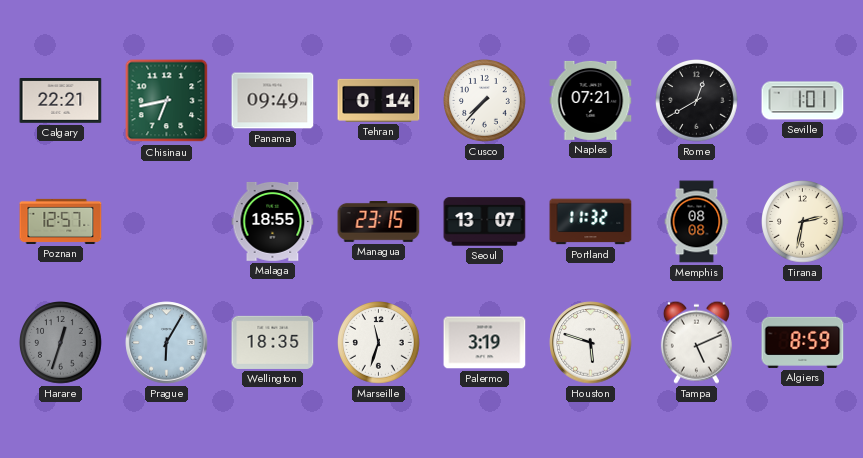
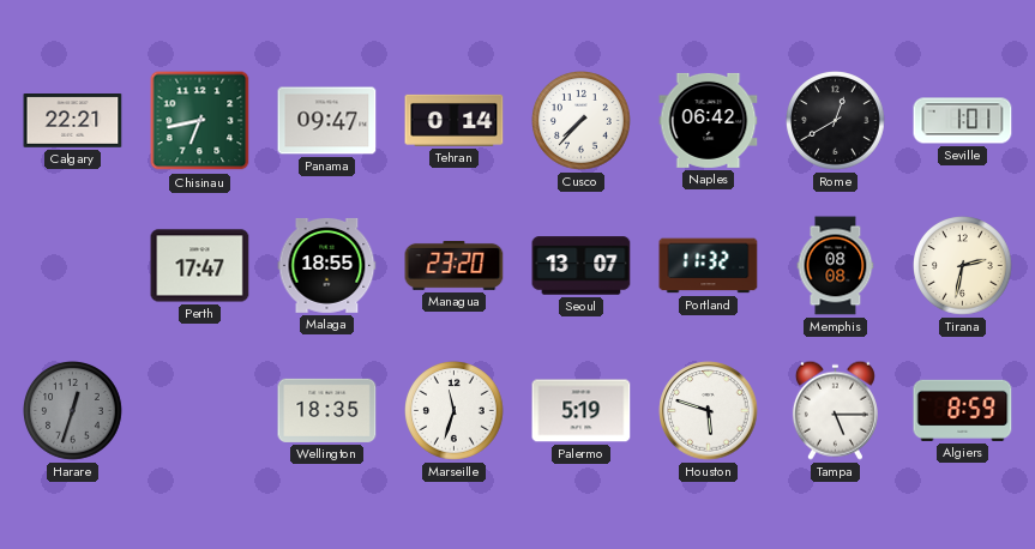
Panama: 09:49 -> 09:47
Naples: 07:21 -> 06:42
Poznan: 12:57 -> none
Perth: none -> 17:47
Managua: 23:15 -> 23:20
Prague: 6:05 -> none
Palermo: 3:19 -> 5:19
Tampa: 5:11 -> 5:15
